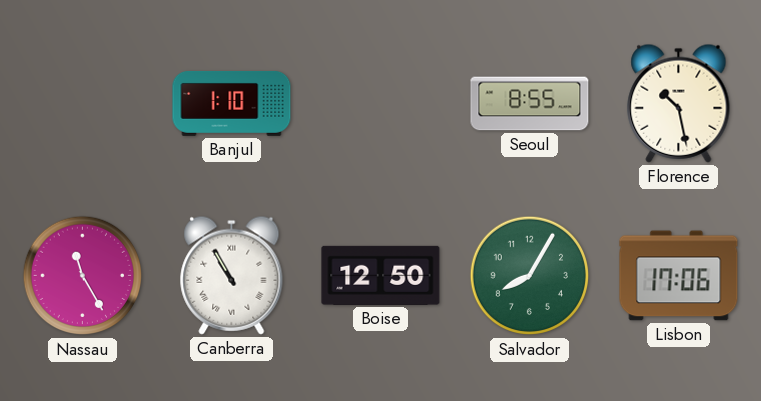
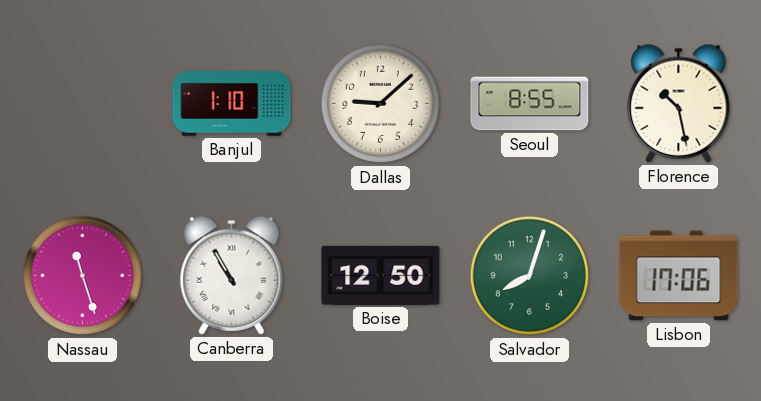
Dallas: none -> 9:08
Nassau: 11:25 -> 11:27
Salvador: 8:05 -> 8:03
